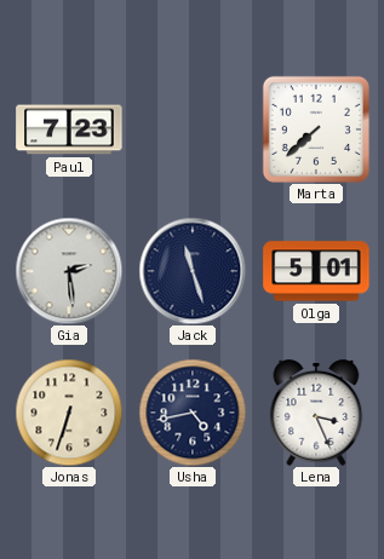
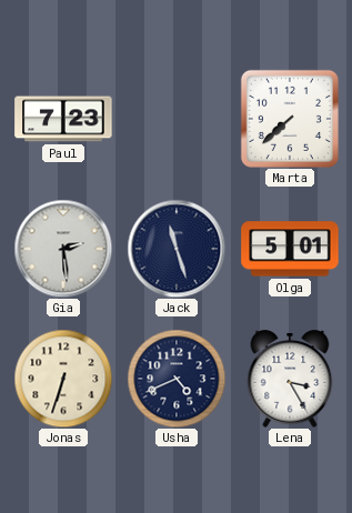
Usha: 4:43 -> 4:41
Lena: 3:26 -> 3:25
